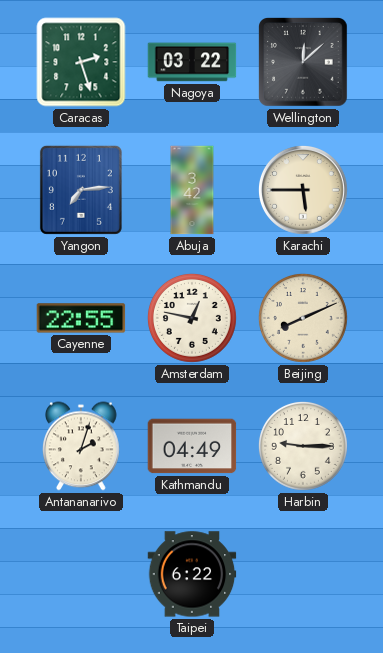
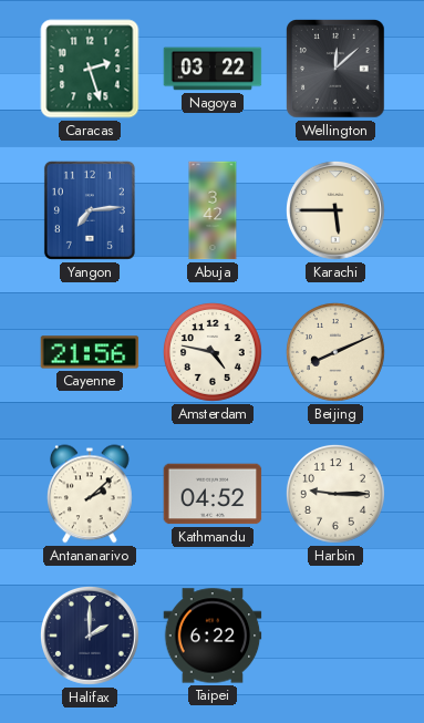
Cayenne: 22:55 -> 21:56
Amsterdam: 12:47 -> 4:47
Antananarivo: 2:03 -> 2:08
Kathmandu: 04:49 -> 04:52
Halifax: none -> 2:00
